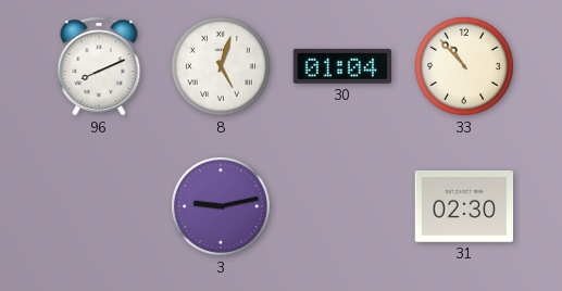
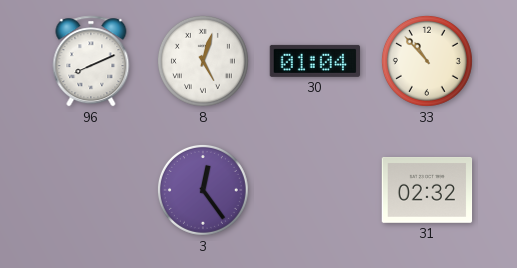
3: 9:13 -> 12:24
31: 02:30 -> 02:32
